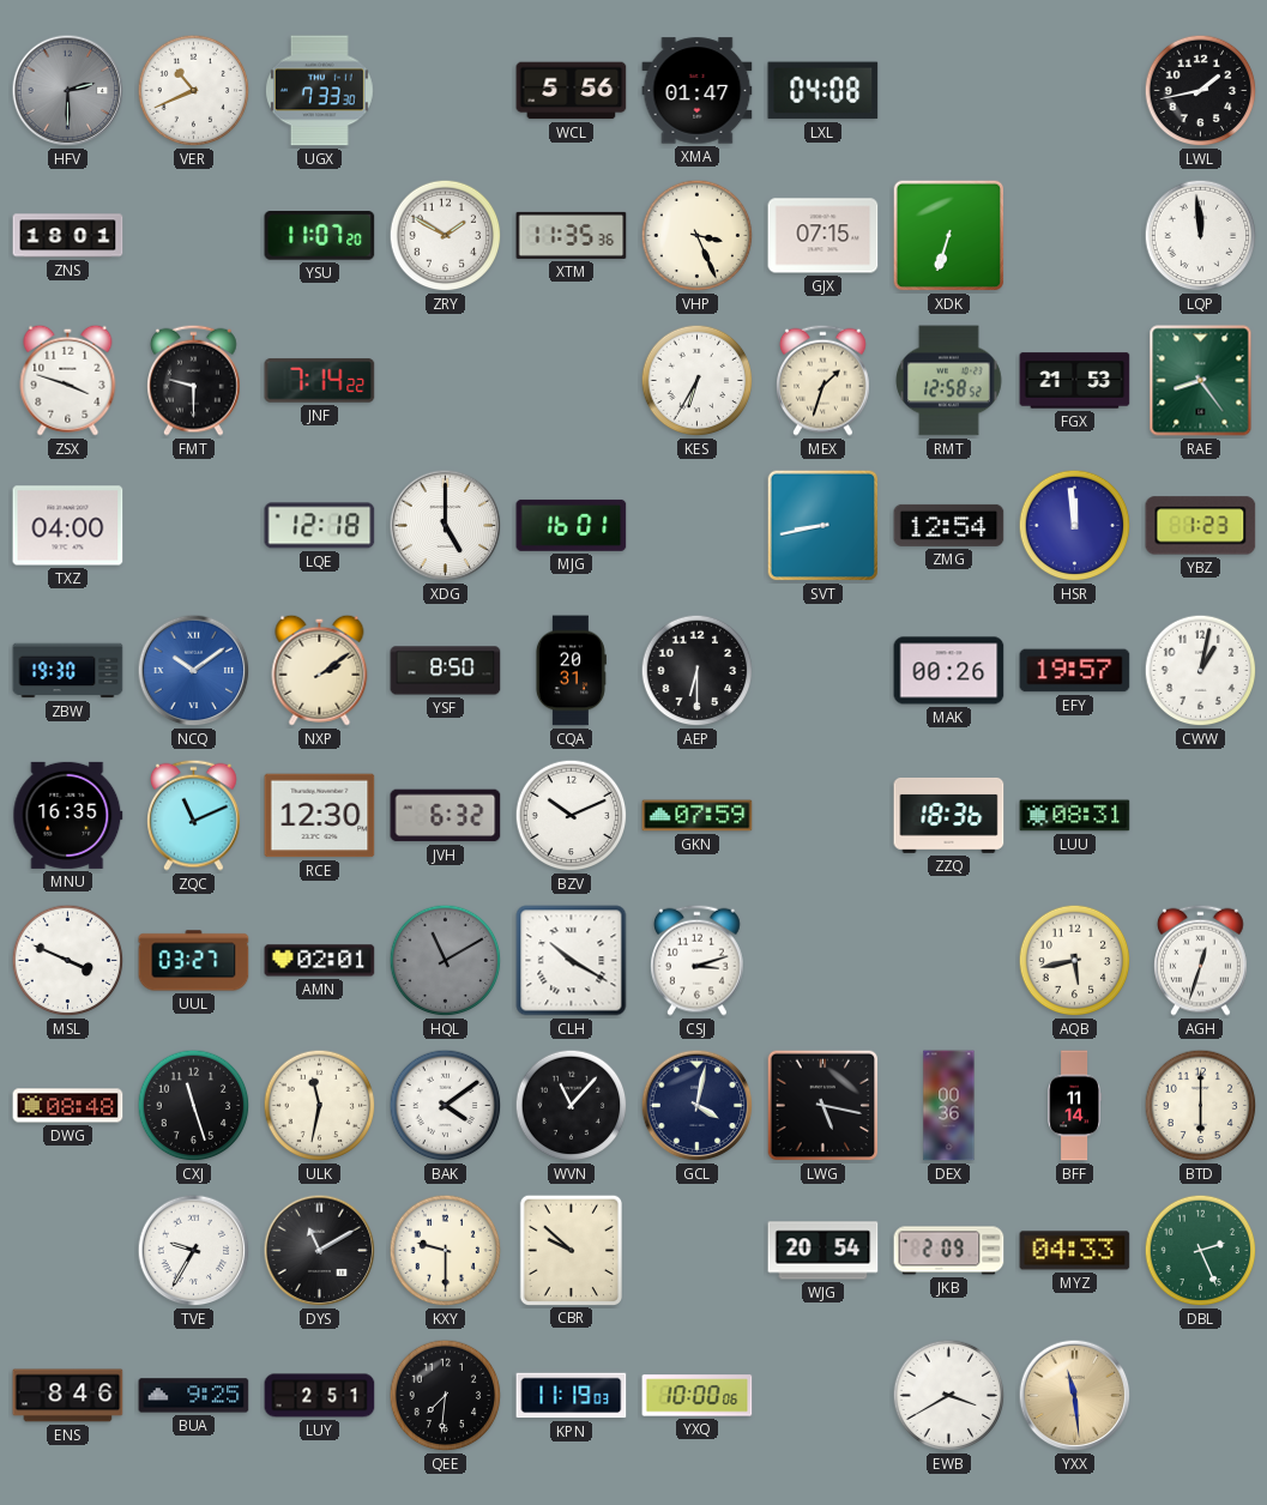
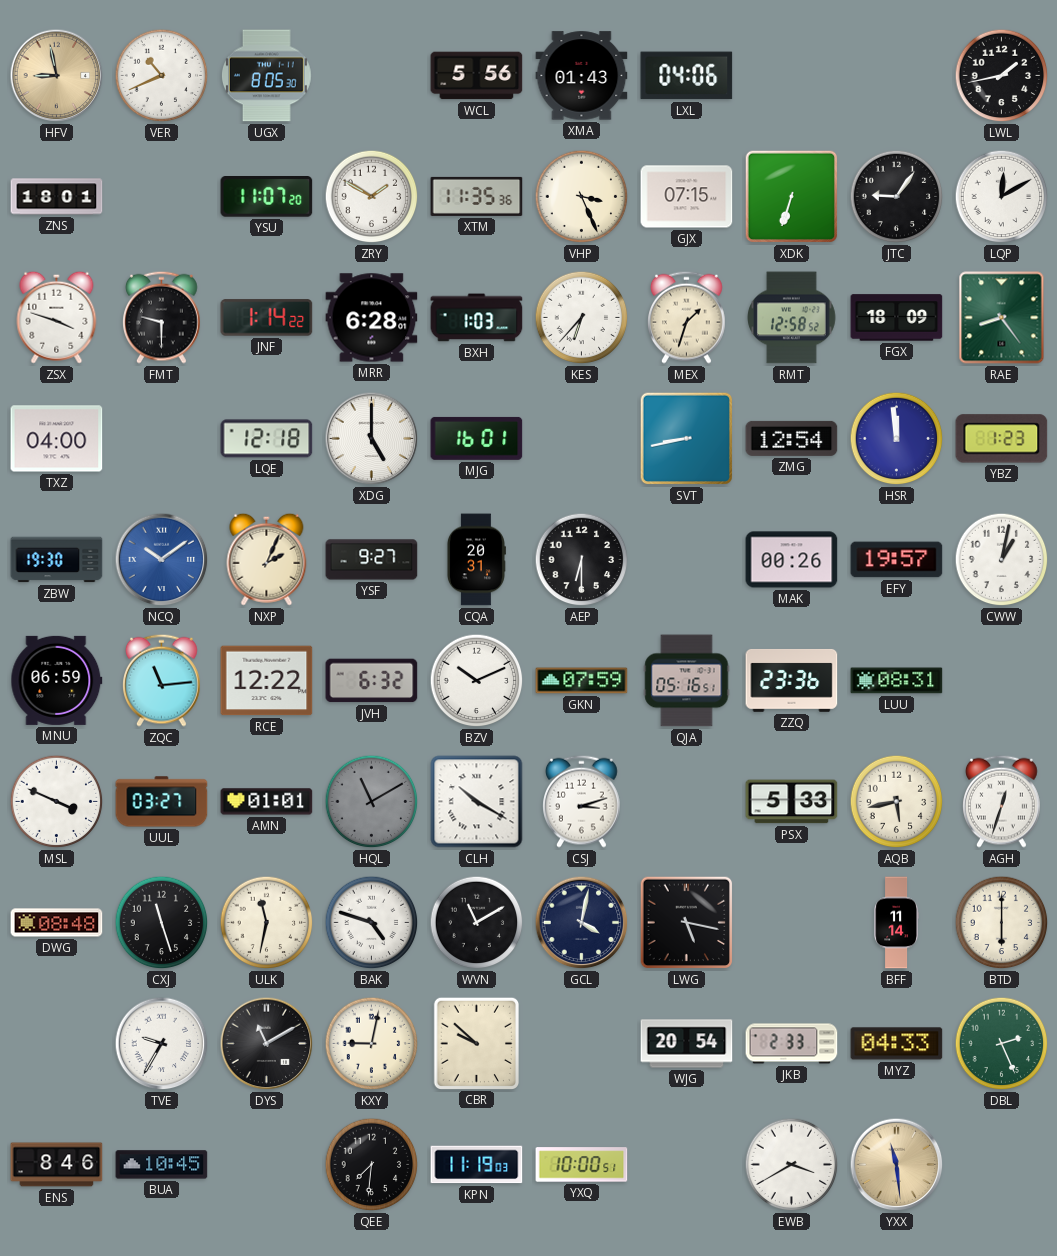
HFV: 2:30 -> 8:58
HFV dial: grey -> champagne
UGX: 7:33 -> 8:05
XMA: 01:47 -> 01:43
LXL: 04:08 -> 04:06
JTC: none -> 9:06
LQP: 11:59 -> 12:10
JNF: 7:14 -> 1:14
MRR: none -> 6:28
BXH: none -> 1:03
KES: 6:35 -> 6:37
FGX: 21:53 -> 18:09
NXP: 2:09 -> 2:04
YSF: 8:50 -> 9:27
MNU: 16:35 -> 06:59
ZQC: 11:11 -> 11:14
RCE: 12:30 -> 12:22
QJA: none -> 05:16
ZZQ: 18:36 -> 23:36
AMN: 02:01 -> 01:01
PSX: none -> 5:33
BAK: 4:09 -> 4:48
WVN: 11:07 -> 11:10
DEX: 00:36 -> none
KXY: 9:30 -> 9:02
JKB: 2:09 -> 2:33
BUA: 9:25 -> 10:45
LUY: 2:51 -> none
YXQ: 10:00:06 -> 10:00:51
